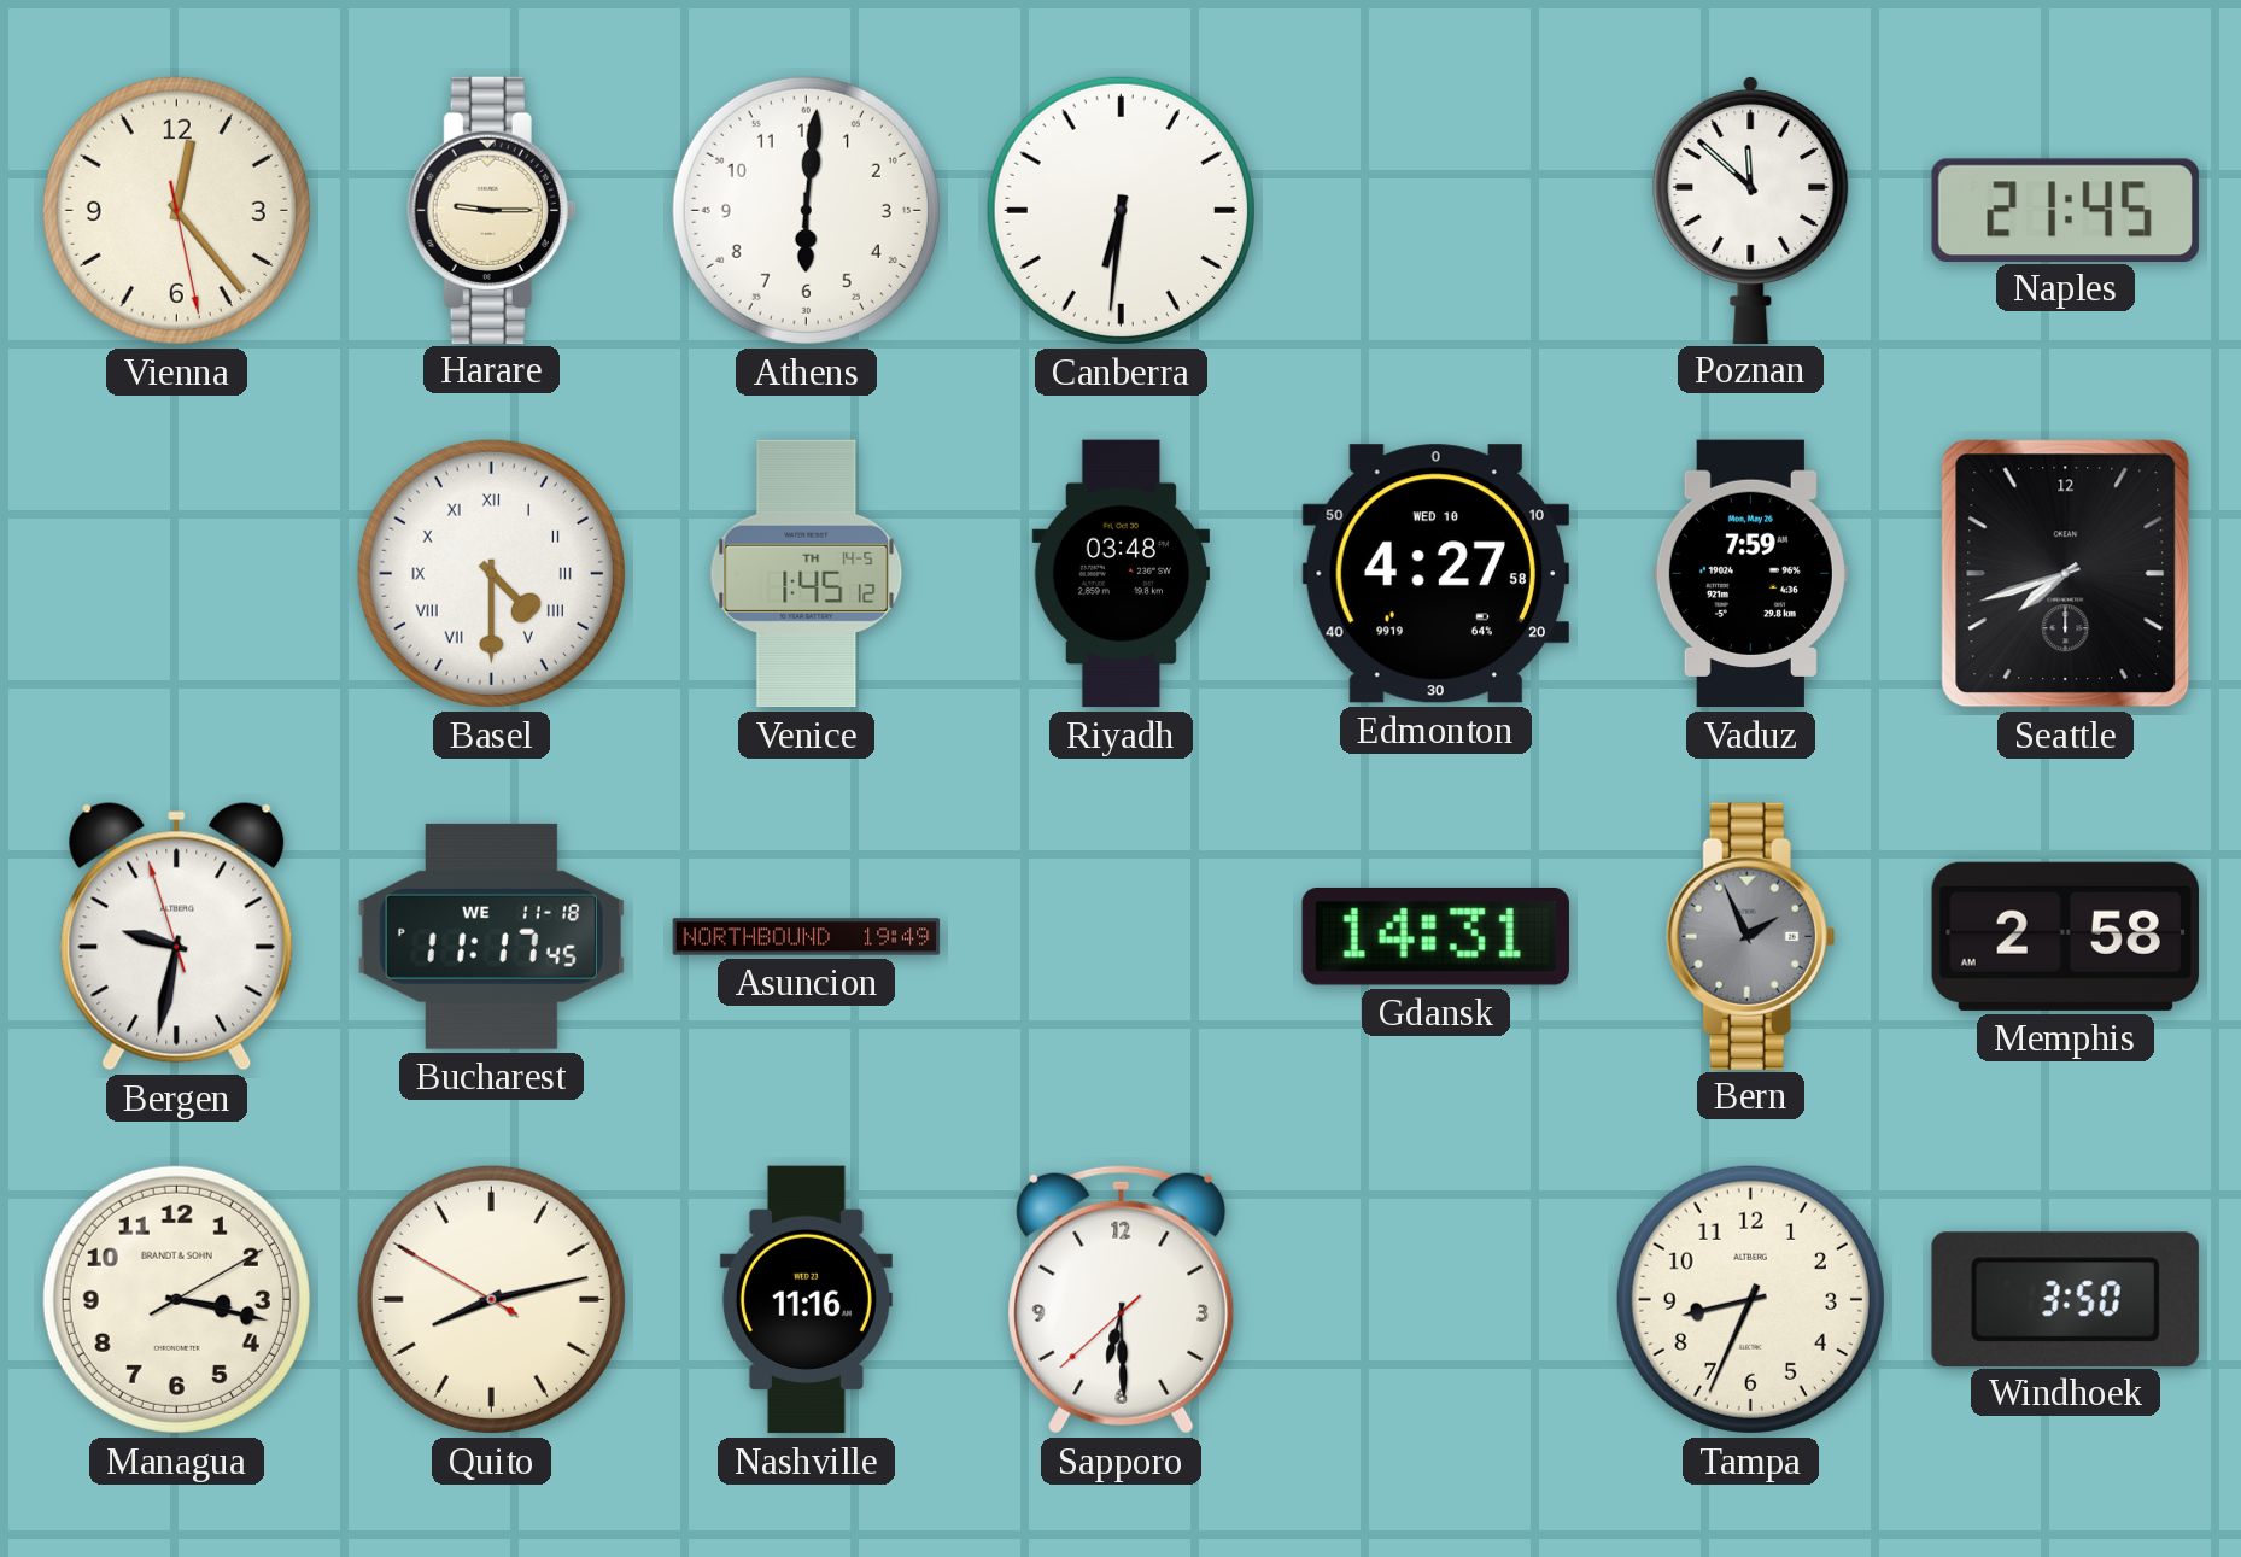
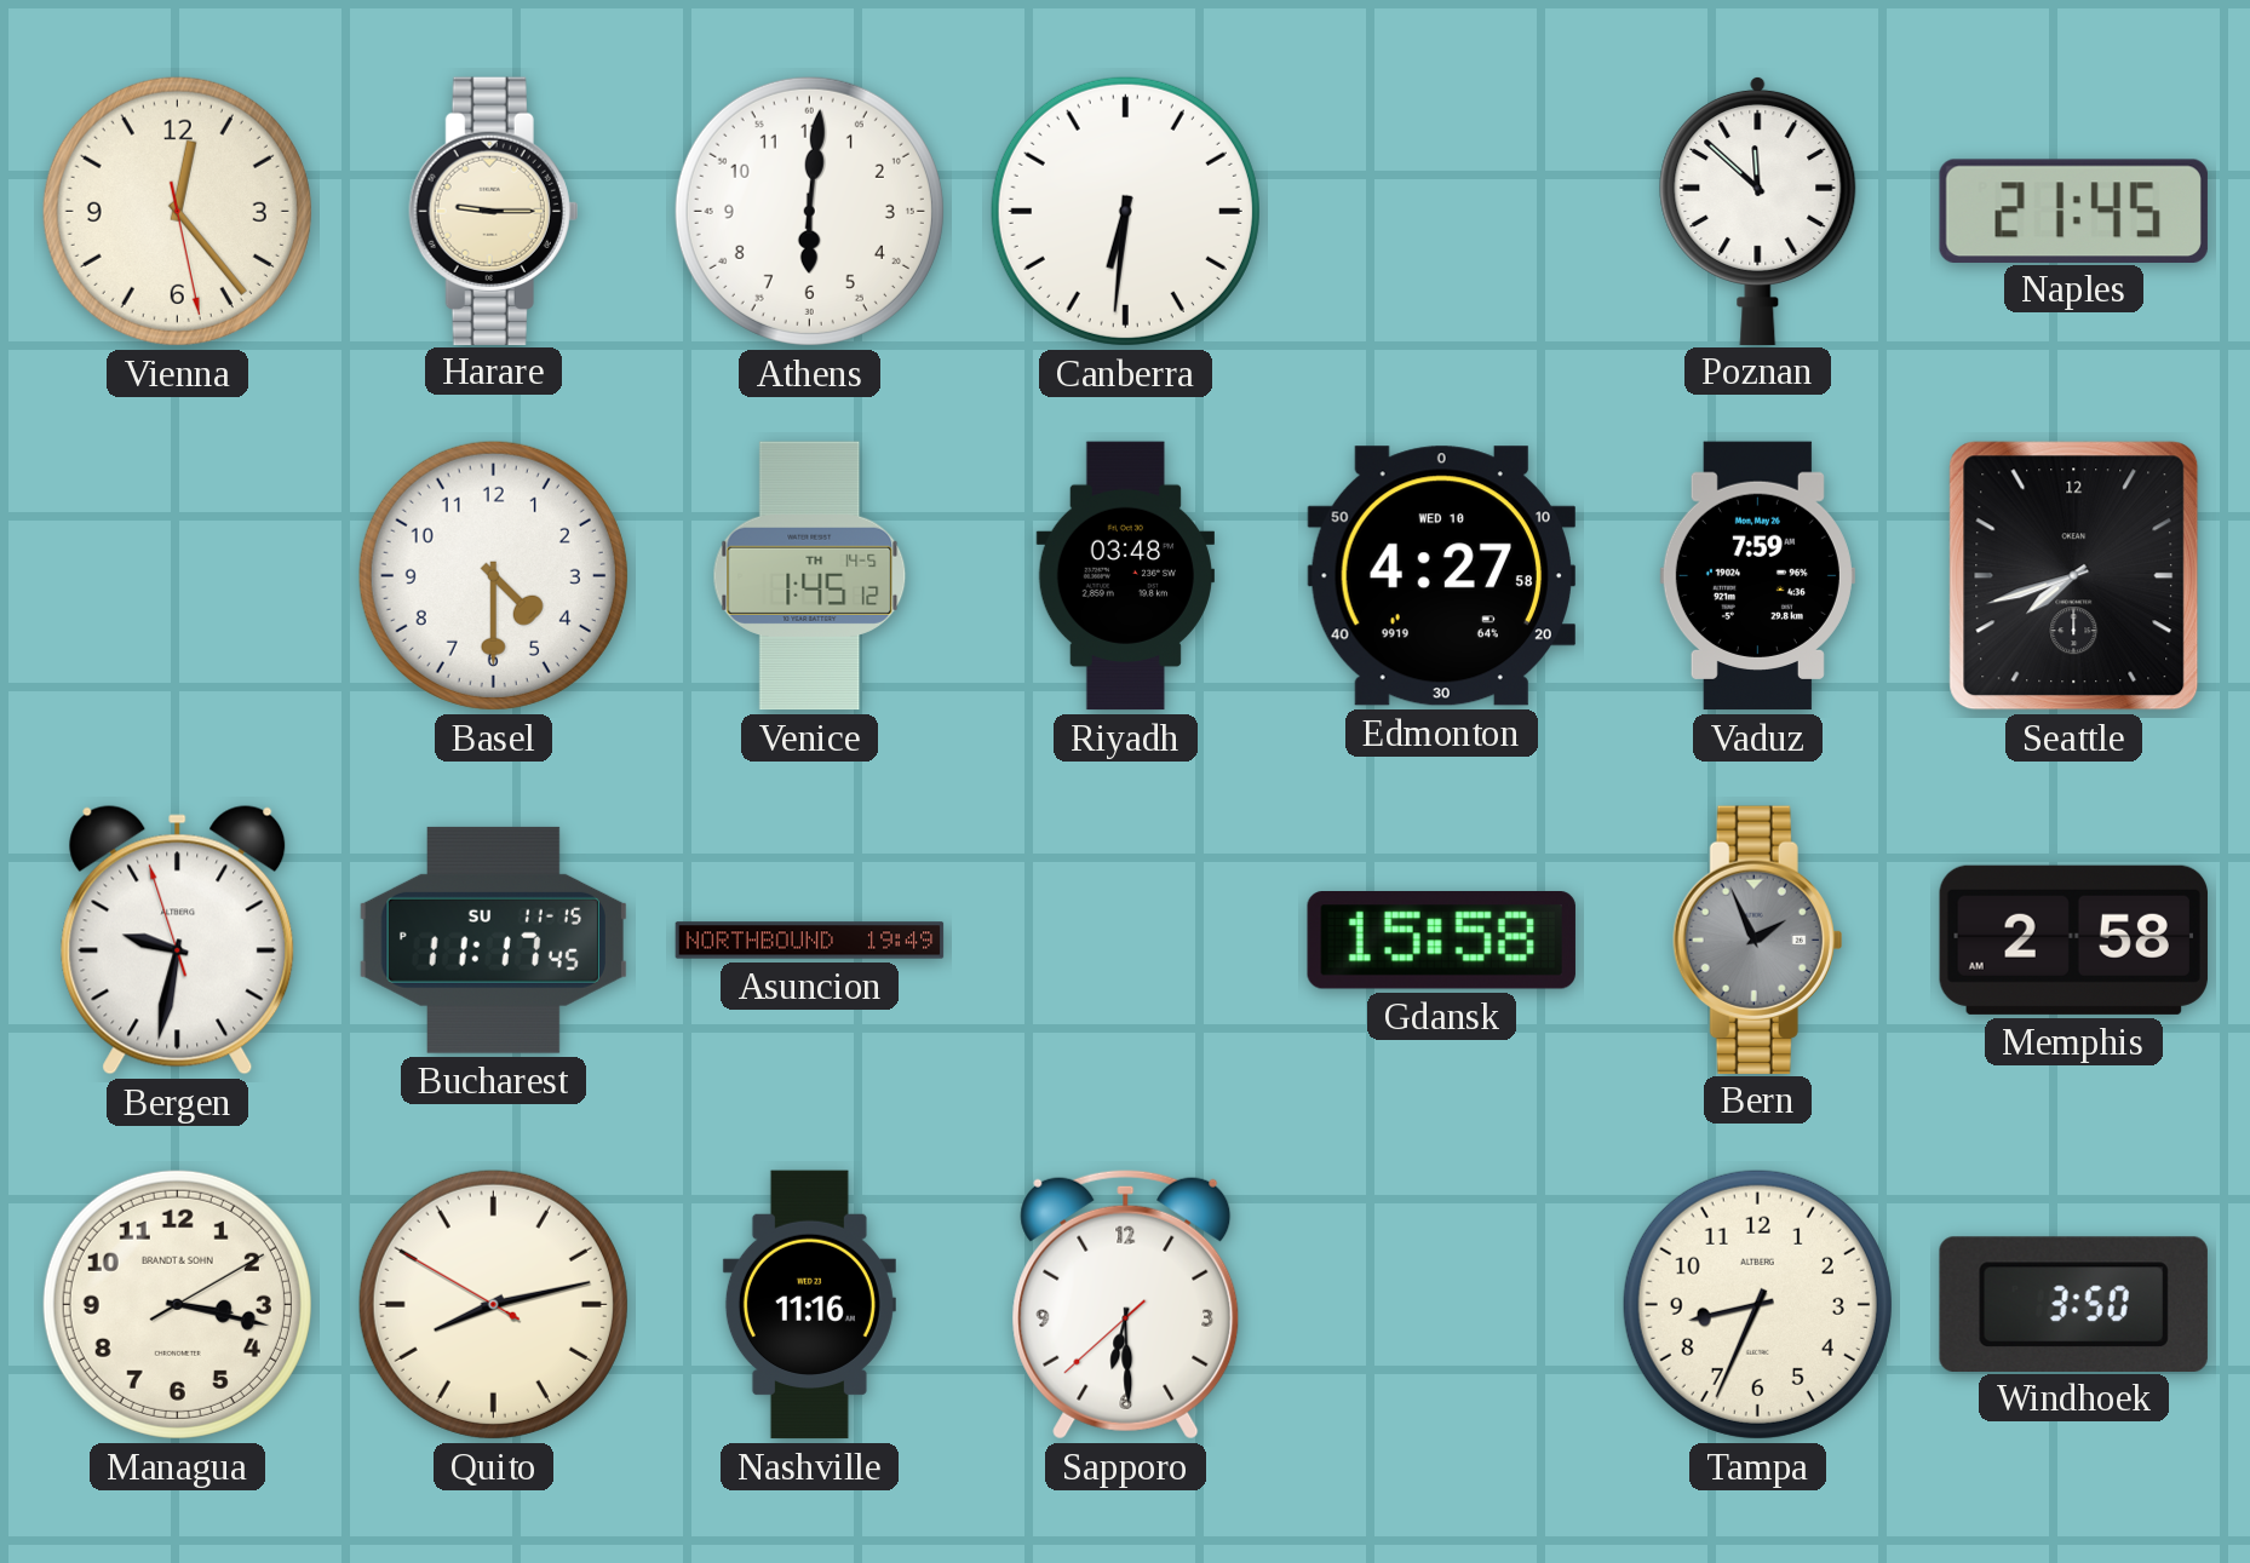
Basel numerals: Roman -> Arabic
Bucharest date: WE 11-18 -> SU 11-15
Gdansk: 14:31 -> 15:58
